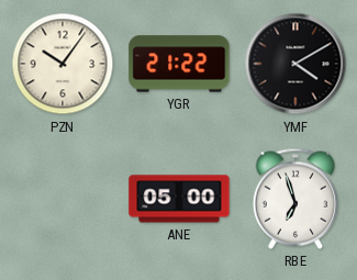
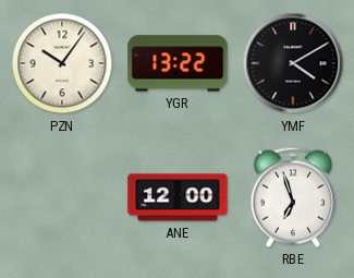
YGR: 21:22 -> 13:22
ANE: 05:00 -> 12:00
